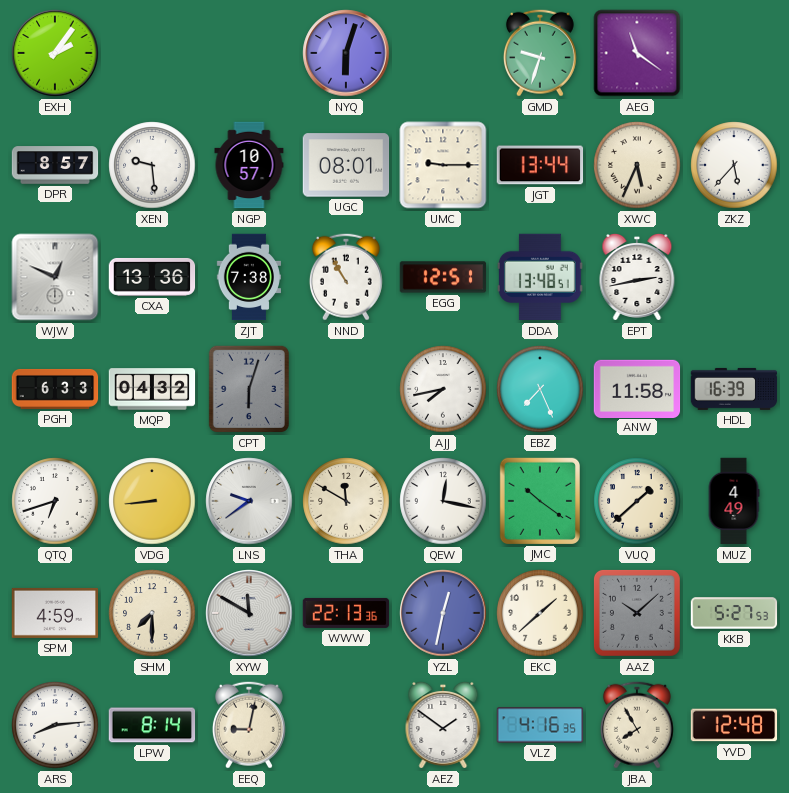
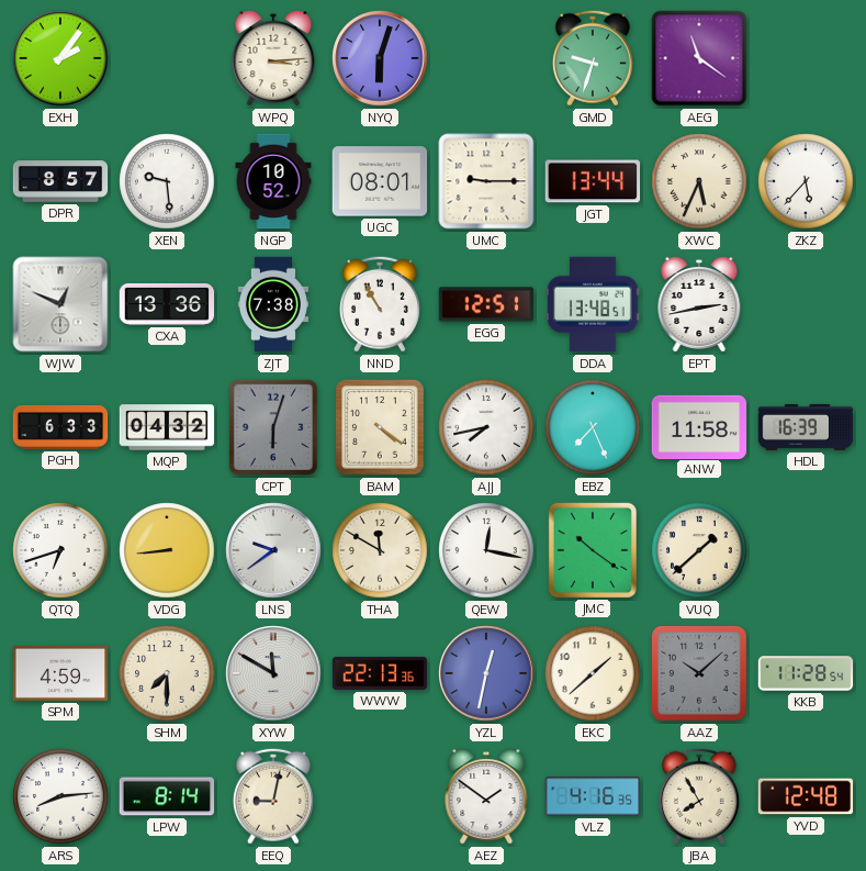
WPQ: none -> 3:14
NGP: 10:57 -> 10:52
BAM: none -> 4:21
MUZ: 4:49 -> none
KKB: 5:27 -> 11:28
